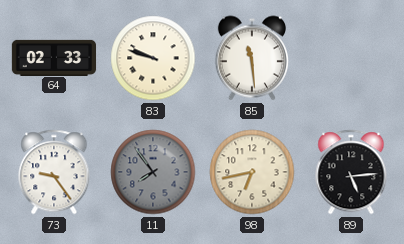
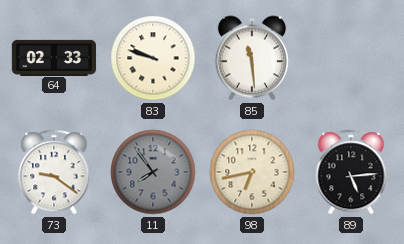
73: 9:24 -> 9:21
